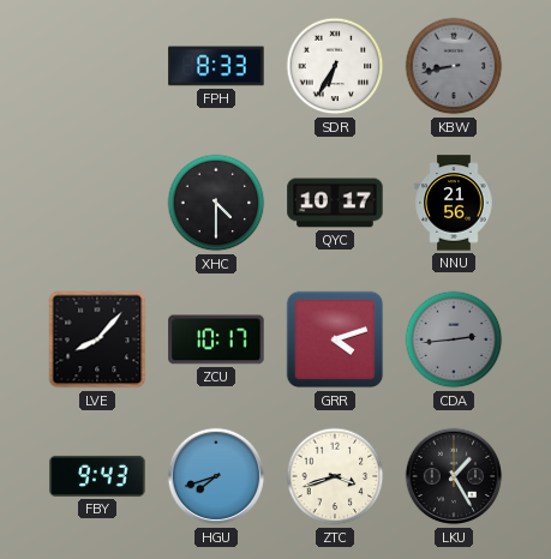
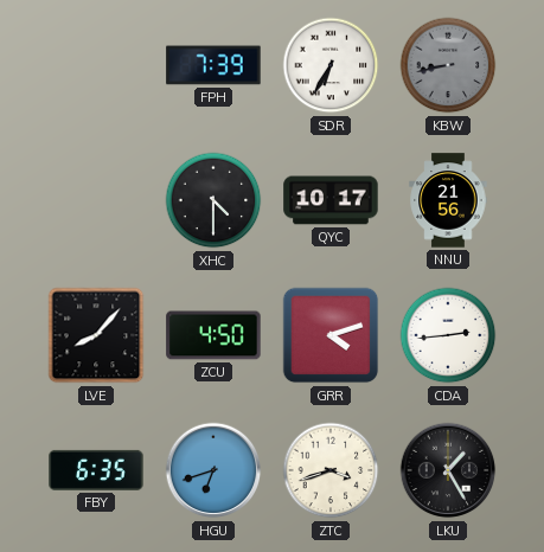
FPH: 8:33 -> 7:39
ZCU: 10:17 -> 4:50
CDA dial: grey -> white
FBY: 9:43 -> 6:35
HGU: 7:42 -> 6:42
